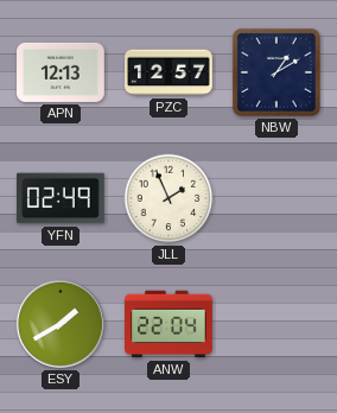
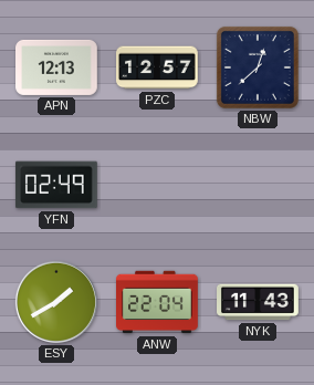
NBW: 1:10 -> 12:38
JLL: 1:56 -> none
NYK: none -> 11:43
